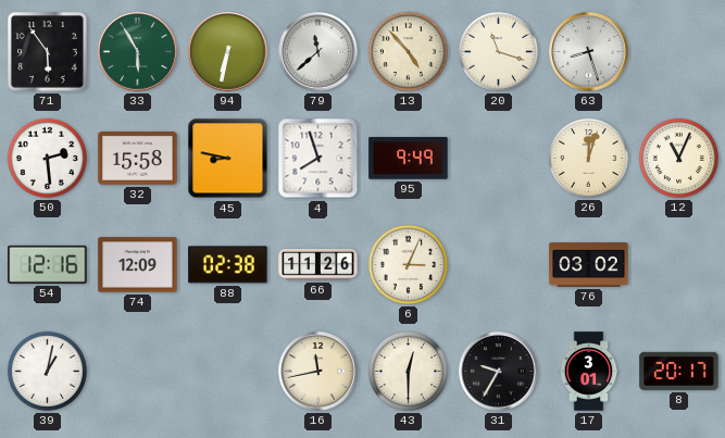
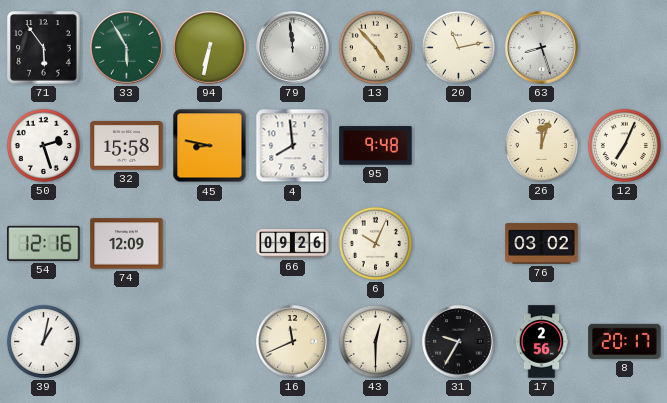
79: 11:38 -> 11:59
20: 11:18 -> 11:13
50: 2:29 -> 2:27
4: 7:57 -> 7:59
95: 9:49 -> 9:48
12: 11:04 -> 7:04
88: 02:38 -> none
66: 11:26 -> 09:26
6: 3:04 -> 10:04
16: 11:43 -> 11:41
17: 3:01 -> 2:56
